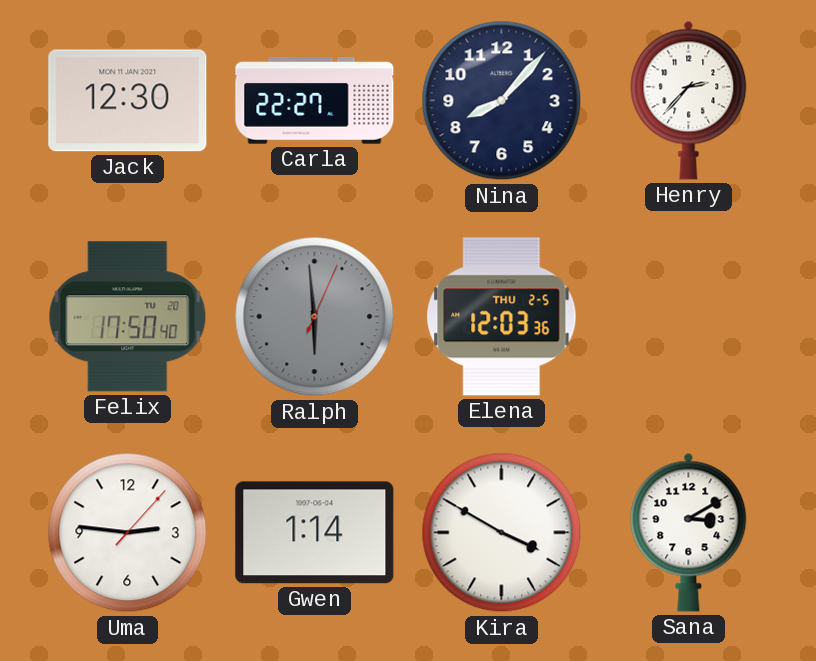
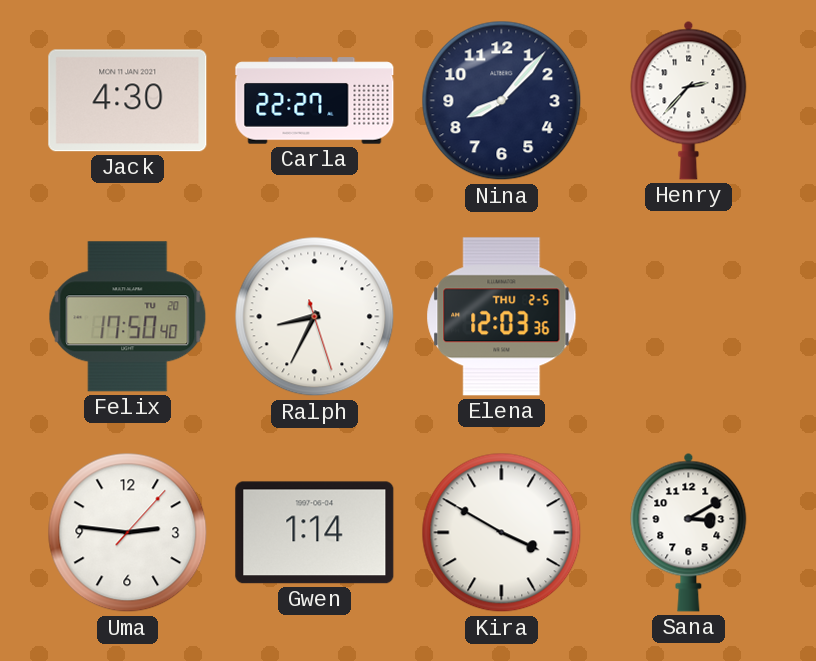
Jack: 12:30 -> 4:30
Ralph: 5:59 -> 8:34
Ralph dial: grey -> white
